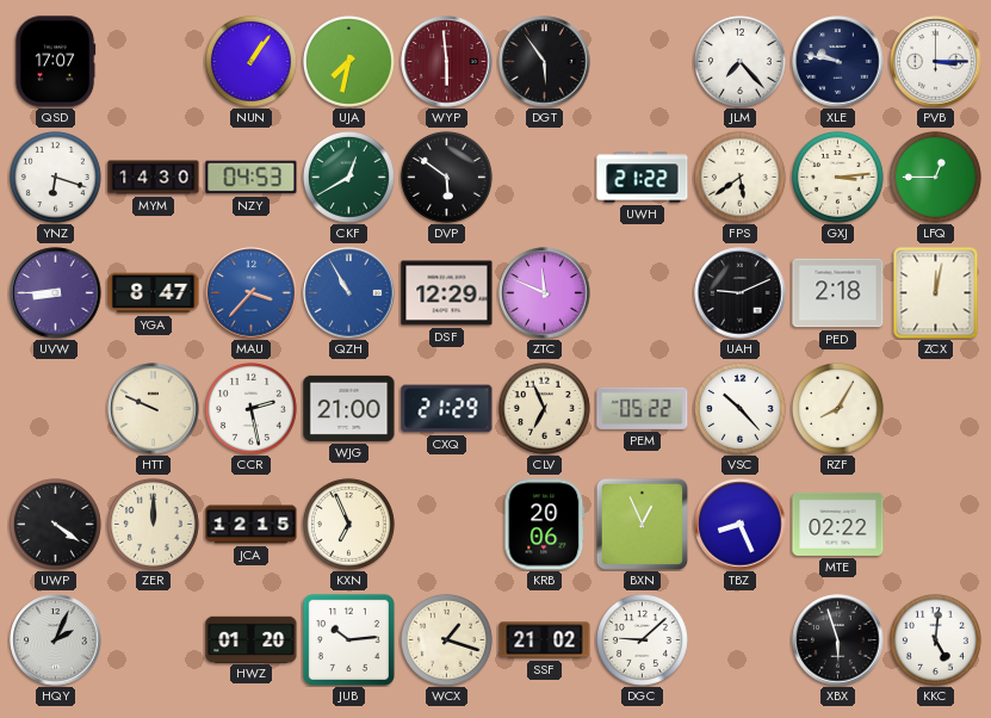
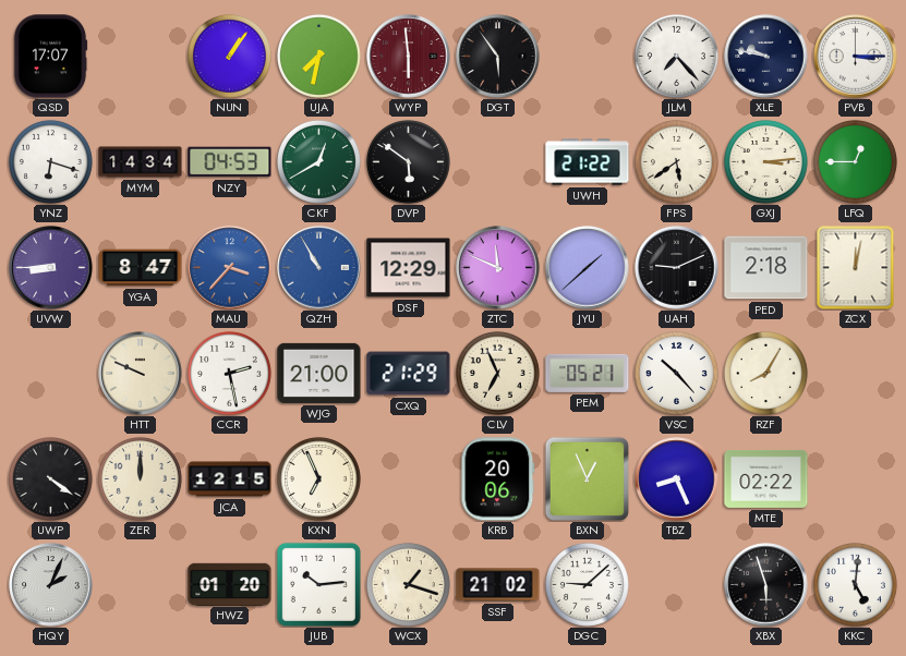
MYM: 14:30 -> 14:34
JYU: none -> 1:38
PEM: 05:22 -> 05:21
